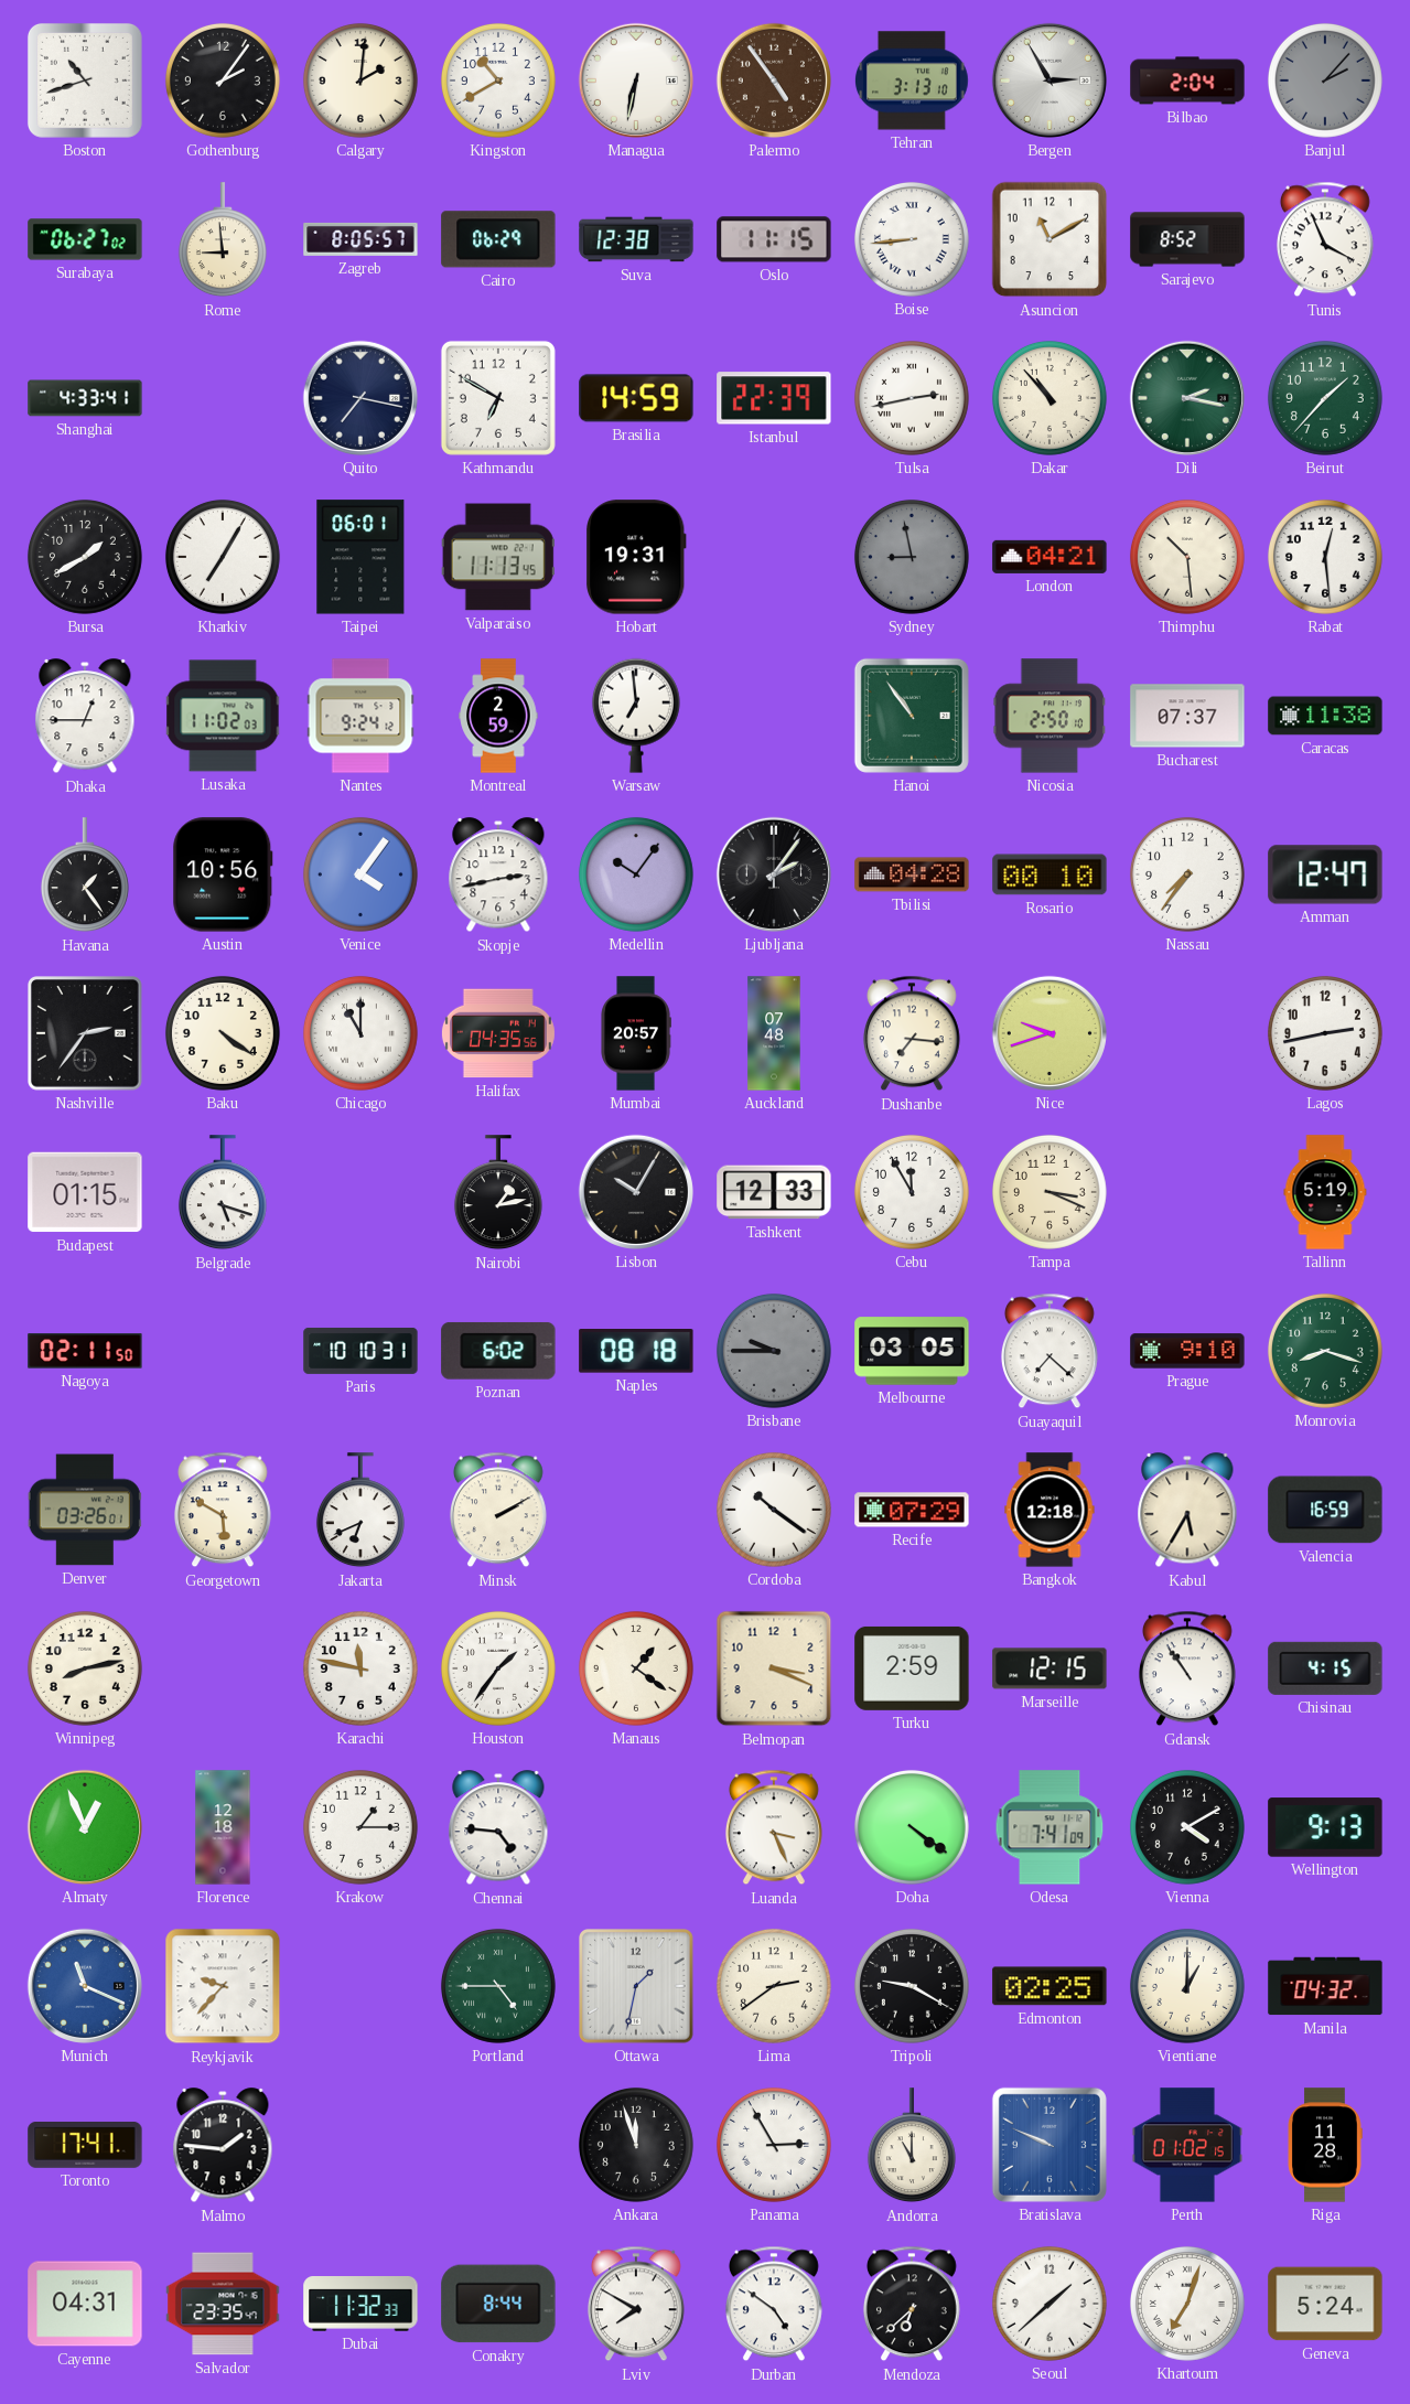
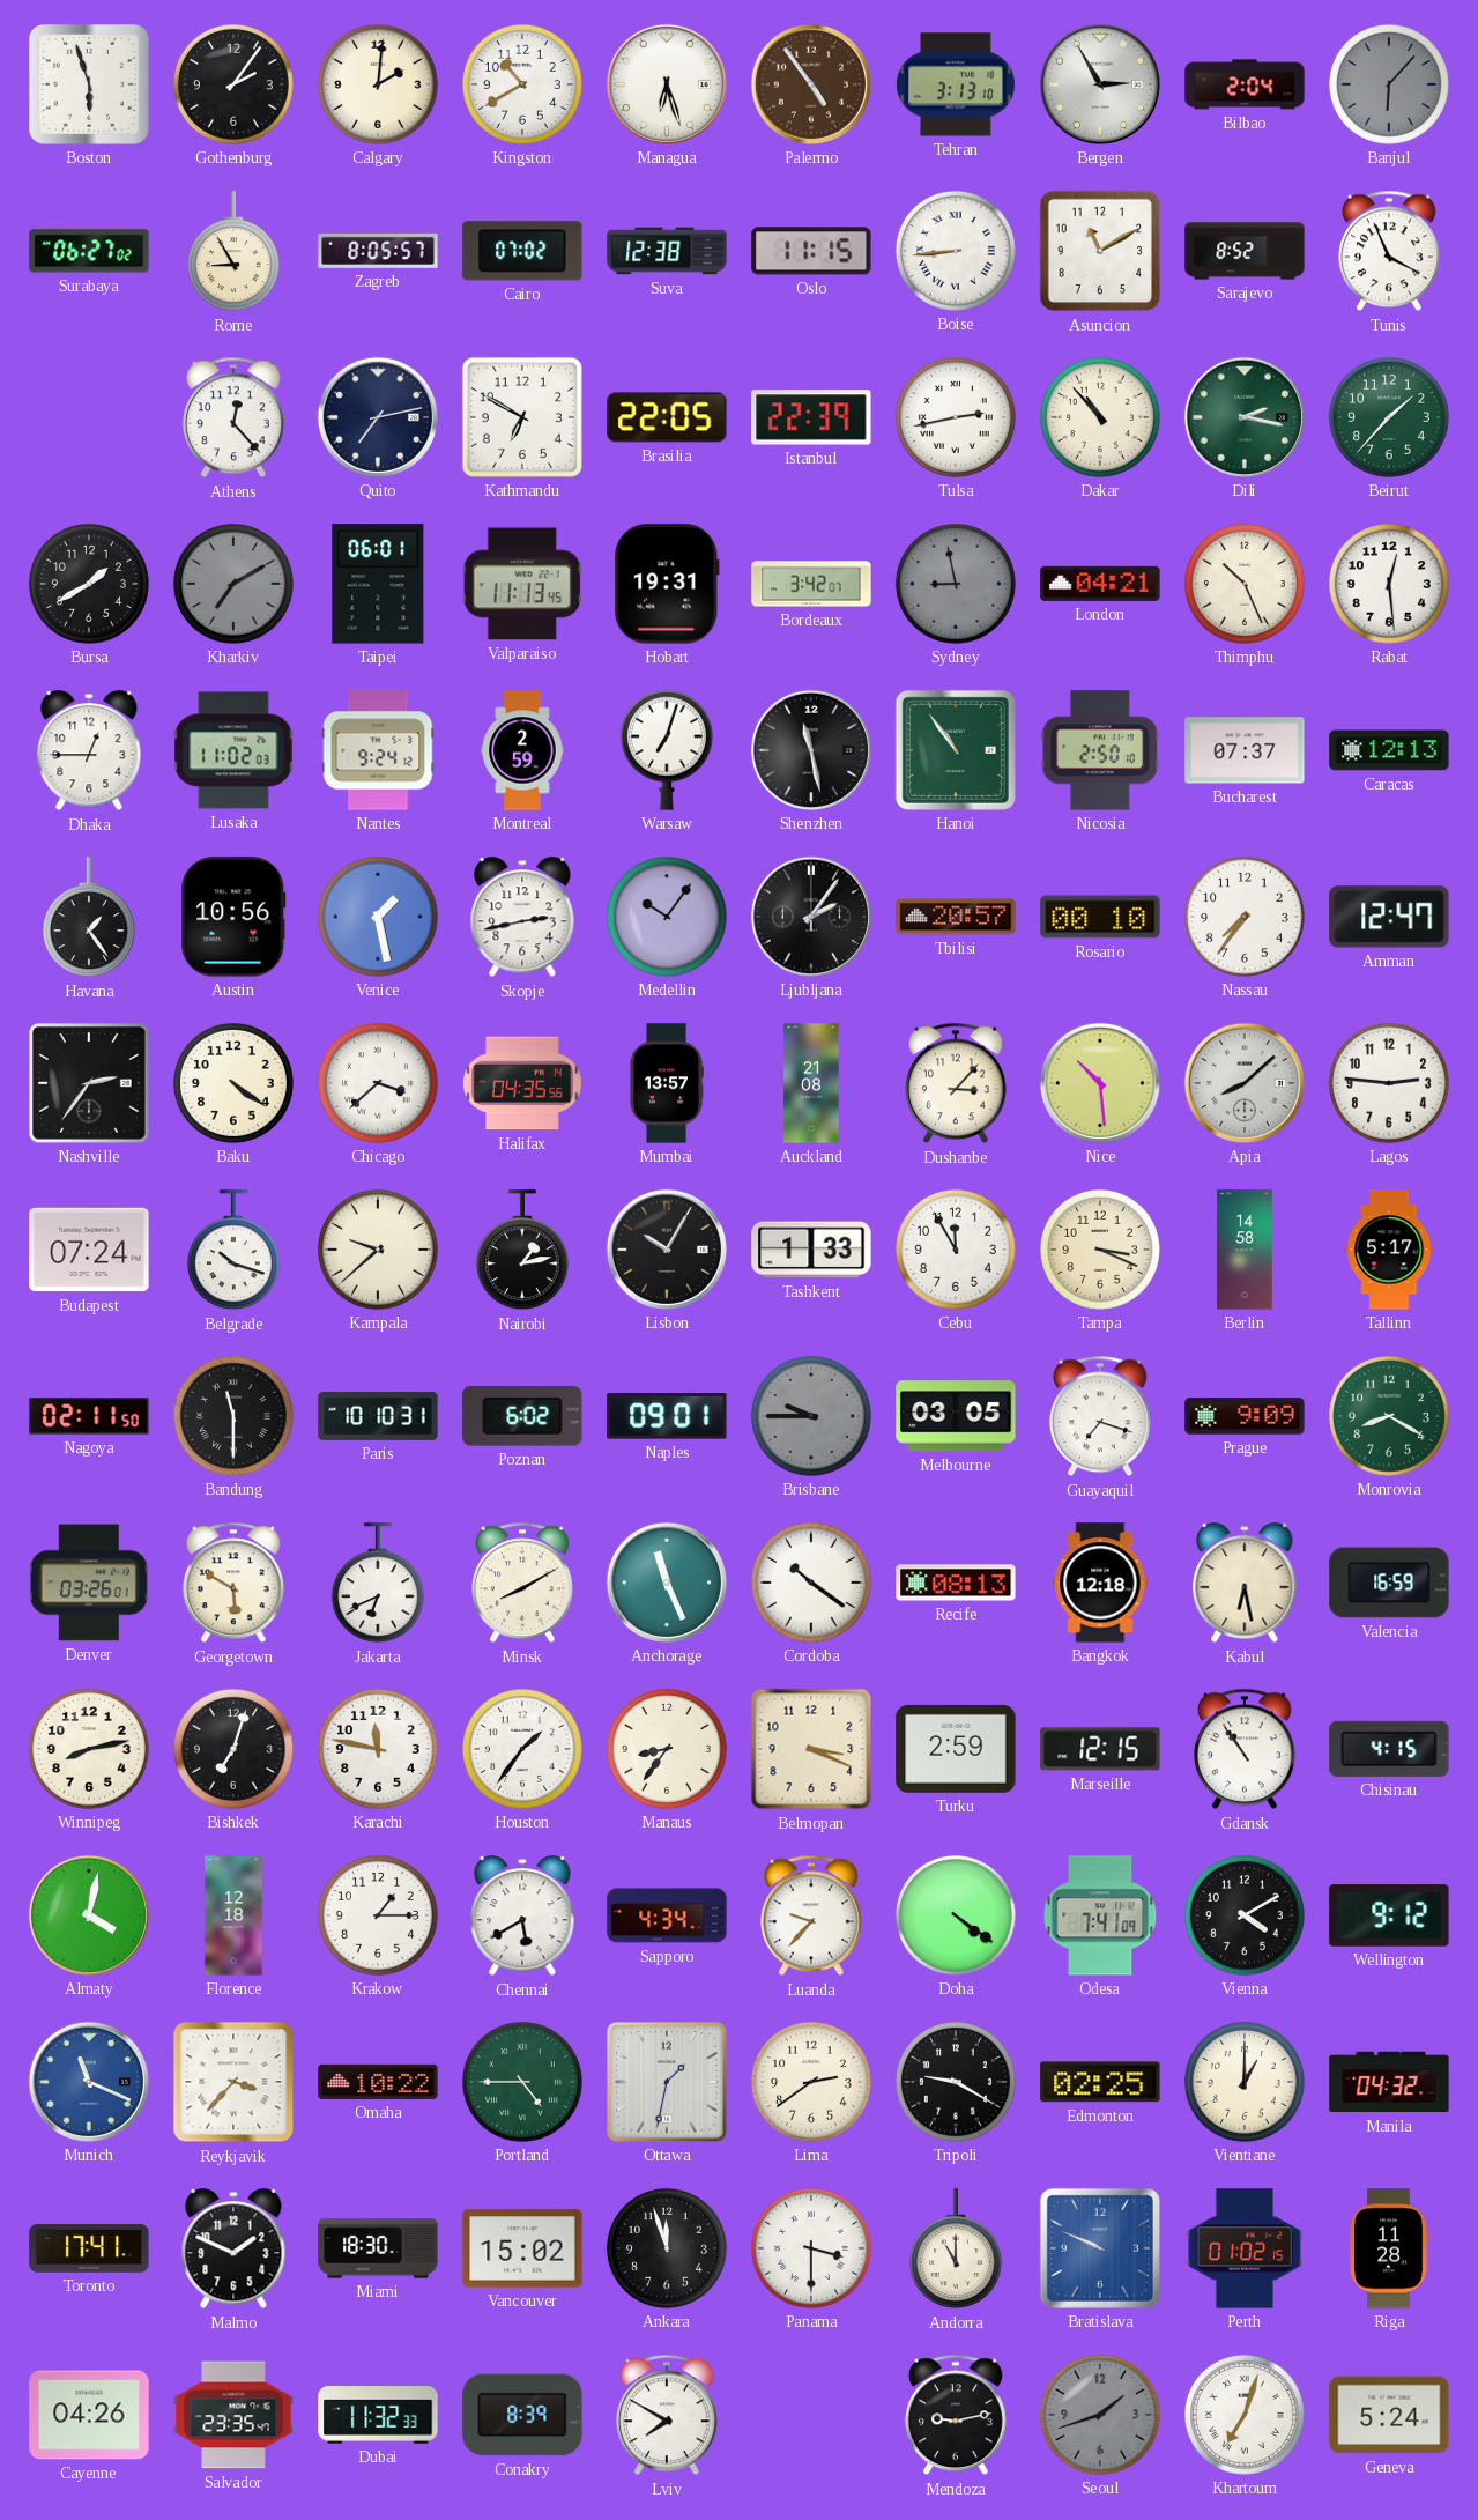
Boston: 10:42 -> 5:57
Managua: 6:32 -> 6:27
Banjul: 2:07 -> 6:07
Rome: 8:59 -> 8:55
Cairo: 06:29 -> 07:02
Shanghai: 4:33 -> none
Athens: none -> 12:23
Quito: 7:17 -> 7:13
Brasilia: 14:59 -> 22:05
Kharkiv: 7:05 -> 7:10
Kharkiv dial: white -> grey
Bordeaux: none -> 3:42
Thimphu: 10:29 -> 10:26
Warsaw: 6:59 -> 7:03
Shenzhen: none -> 11:28
Caracas: 11:38 -> 12:13
Venice: 4:06 -> 1:28
Tbilisi: 04:28 -> 20:57
Chicago: 11:00 -> 3:38
Mumbai: 20:57 -> 13:57
Auckland: 07:48 -> 21:08
Dushanbe: 7:16 -> 3:07
Nice: 9:42 -> 10:29
Apia: none -> 8:08
Lagos: 2:43 -> 2:46
Budapest: 01:15 -> 07:24
Belgrade: 5:18 -> 10:18
Kampala: none -> 9:38
Tashkent: 12:33 -> 1:33
Berlin: none -> 14:58
Tallinn: 5:19 -> 5:17
Bandung: none -> 11:30
Naples: 08:18 -> 09:01
Guayaquil: 7:22 -> 7:18
Prague: 9:10 -> 9:09
Monrovia: 8:18 -> 8:20
Minsk: 2:10 -> 8:10
Anchorage: none -> 11:26
Recife: 07:29 -> 08:13
Kabul: 5:35 -> 6:28
Bishkek: none -> 7:03
Manaus: 1:21 -> 8:36
Almaty: 12:56 -> 4:02
Chennai: 4:46 -> 5:40
Sapporo: none -> 4:34
Luanda: 3:26 -> 9:37
Wellington: 9:13 -> 9:12
Reykjavik: 9:37 -> 3:37
Omaha: none -> 10:22
Malmo: 1:46 -> 1:49
Miami: none -> 18:30
Vancouver: none -> 15:02
Panama: 2:55 -> 3:30
Cayenne: 04:31 -> 04:26
Conakry: 8:44 -> 8:39
Durban: 4:51 -> none
Mendoza: 6:38 -> 9:13
Seoul: 1:38 -> 1:42
Seoul dial: white -> grey
